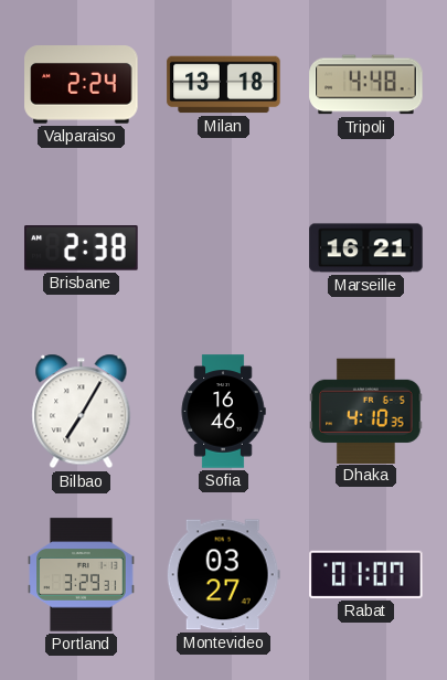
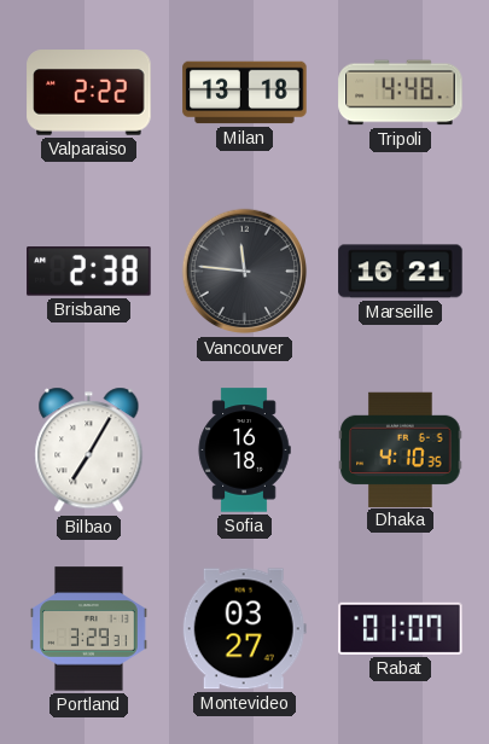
Valparaiso: 2:24 -> 2:22
Vancouver: none -> 11:46
Sofia: 16:46 -> 16:18
